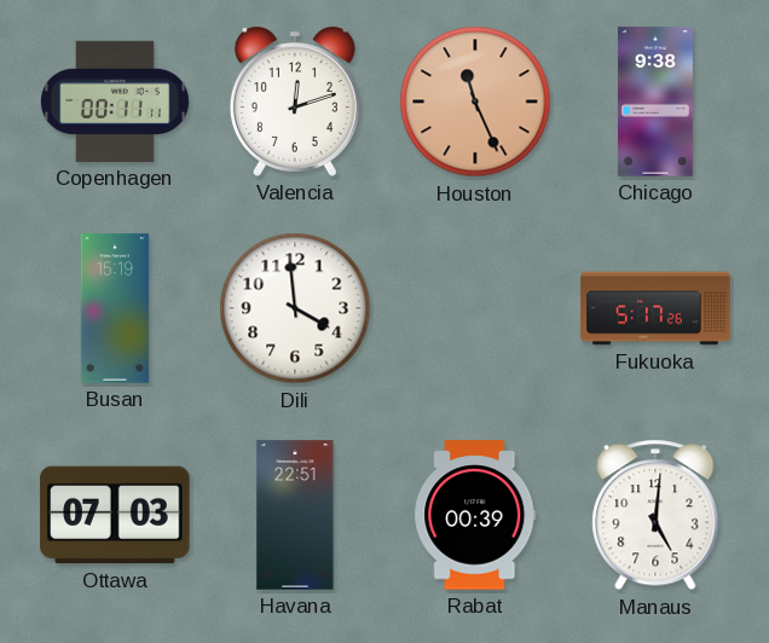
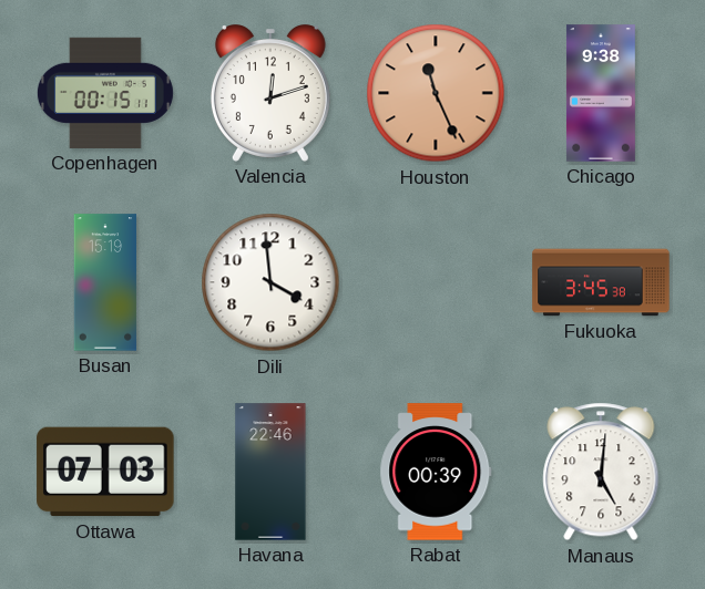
Copenhagen: 00:11 -> 00:15
Fukuoka: 5:17 -> 3:45
Havana: 22:51 -> 22:46
